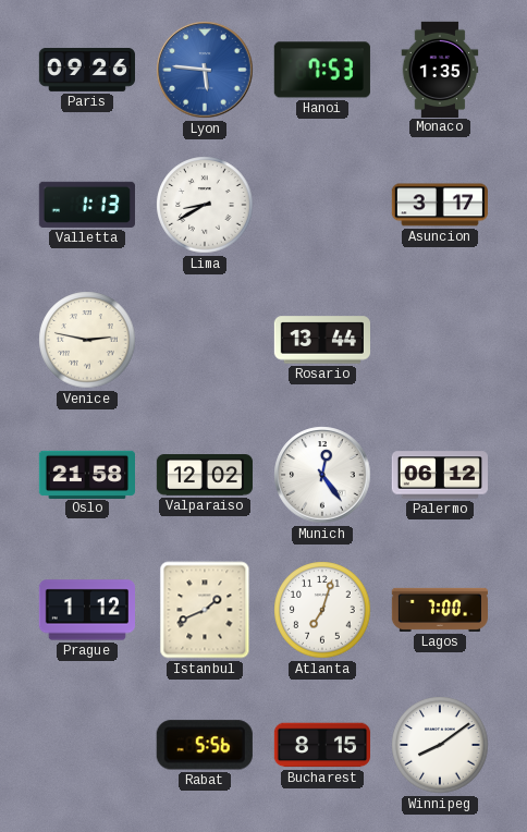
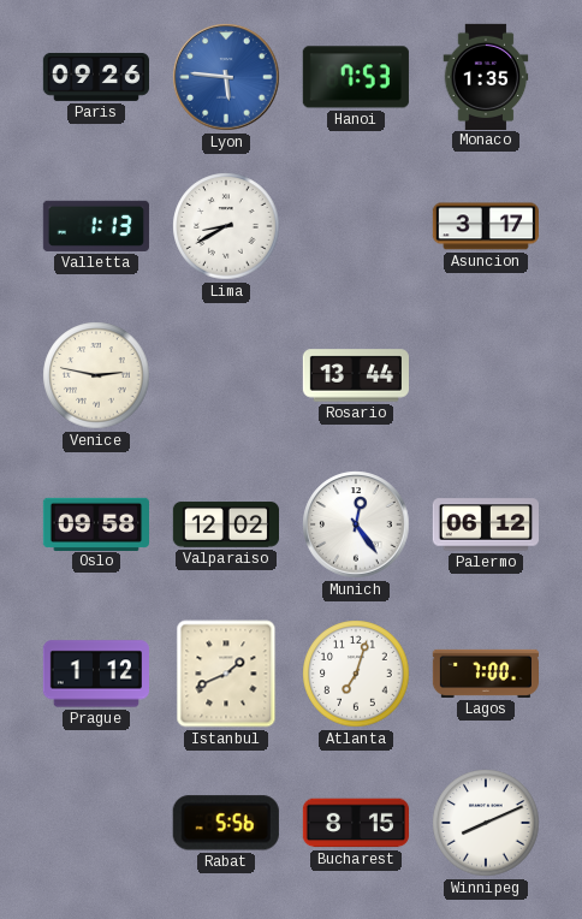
Oslo: 21:58 -> 09:58
Winnipeg: 8:09 -> 8:11
